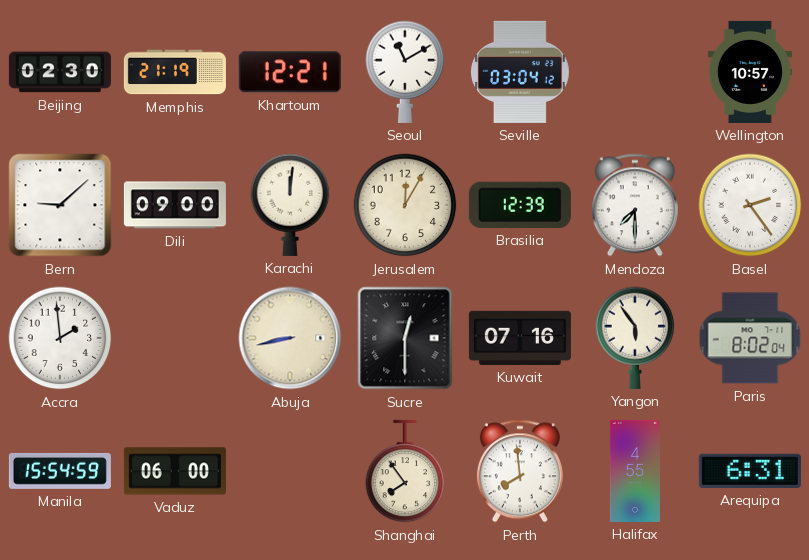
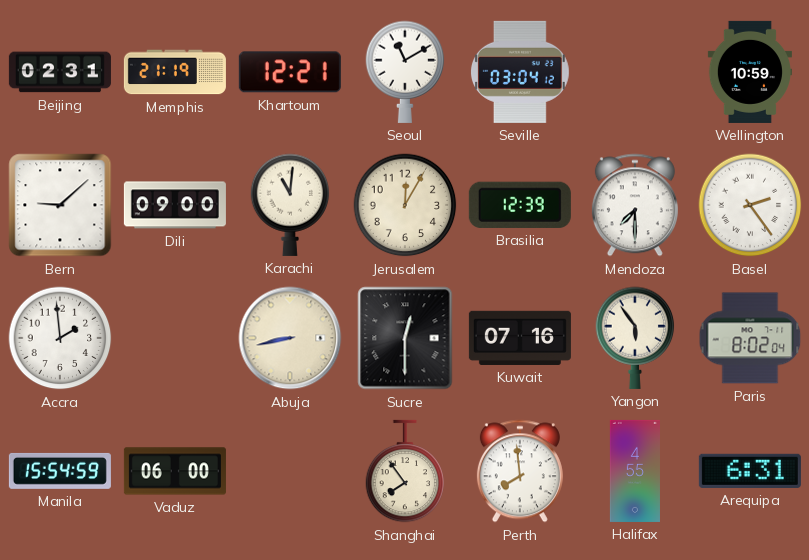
Beijing: 02:30 -> 02:31
Wellington: 10:57 -> 10:59
Karachi: 12:01 -> 11:01
